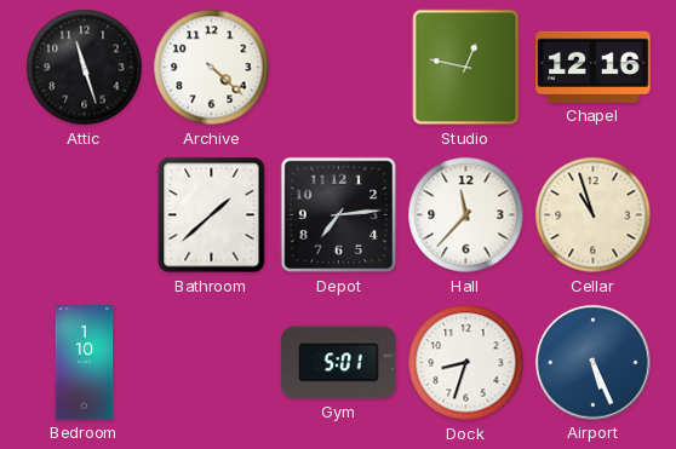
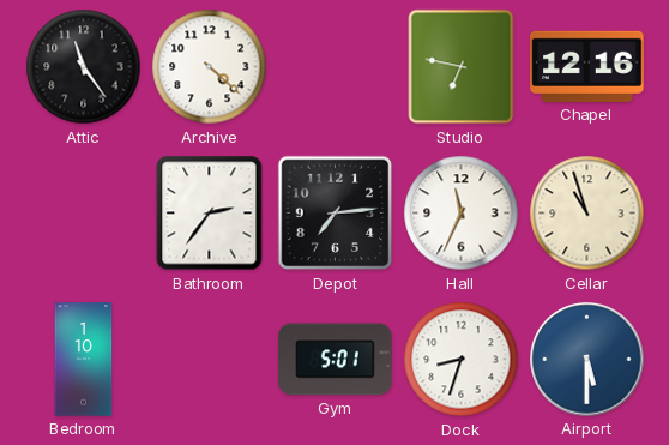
Attic: 11:27 -> 11:24
Studio: 12:47 -> 6:47
Bathroom: 1:38 -> 2:36
Hall: 11:37 -> 11:34
Airport: 5:26 -> 5:30
